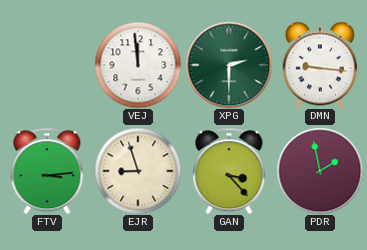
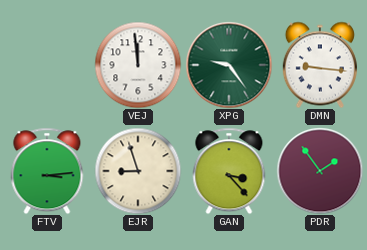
XPG: 2:30 -> 9:24
PDR: 1:58 -> 1:54
